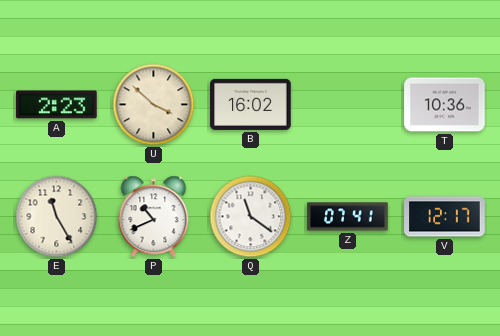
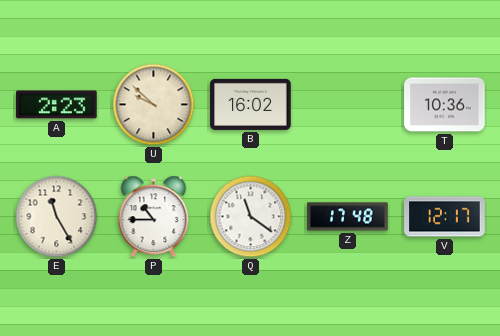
U: 3:52 -> 9:52
P: 10:41 -> 10:45
Z: 07:41 -> 17:48
